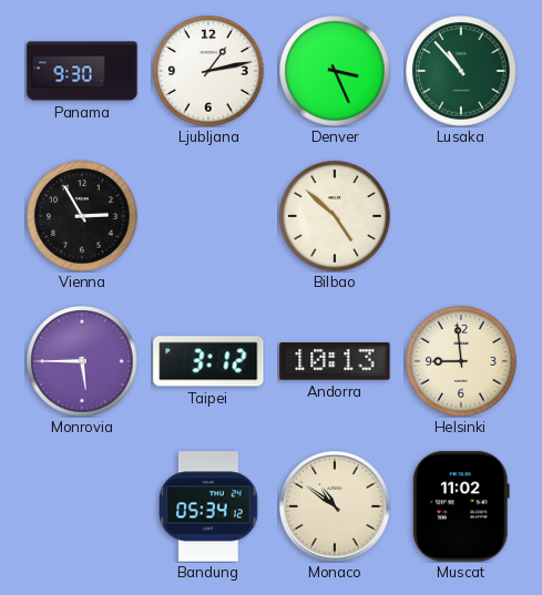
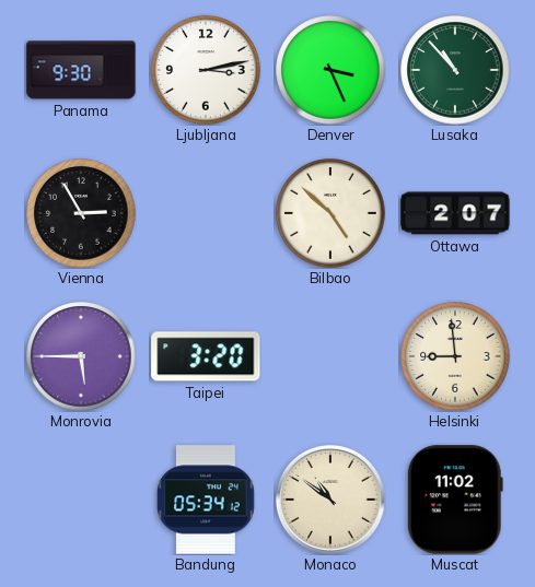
Ljubljana: 1:13 -> 3:13
Ottawa: none -> 2:07
Taipei: 3:12 -> 3:20
Andorra: 10:13 -> none
